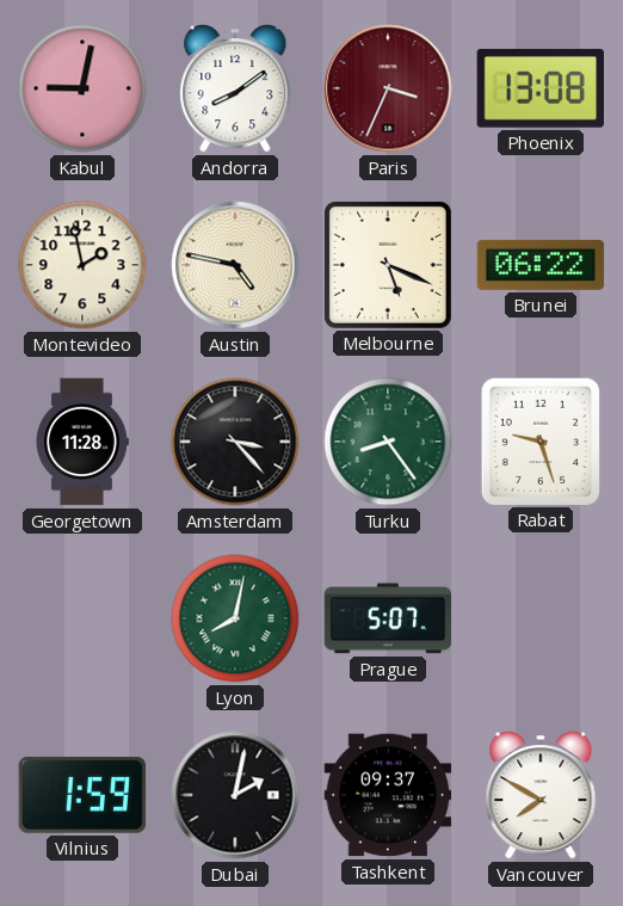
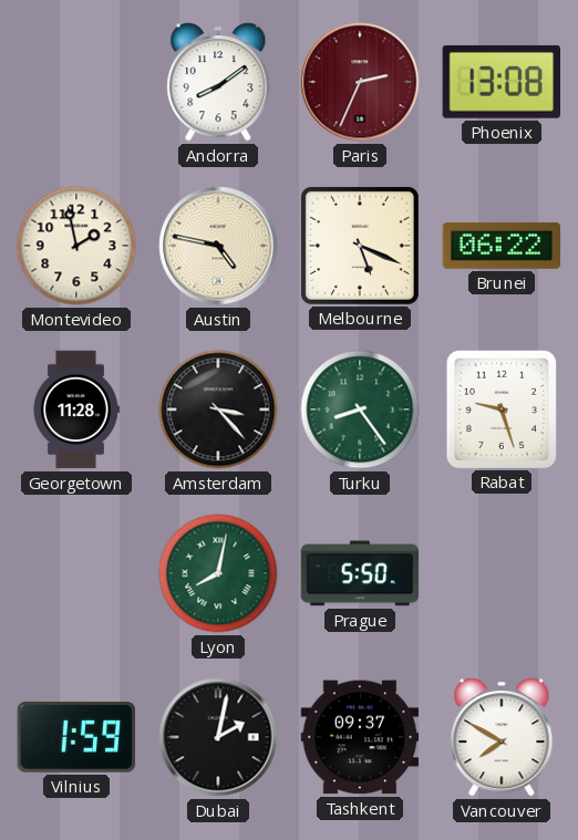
Kabul: 9:02 -> none
Paris: 3:34 -> 2:34
Prague: 5:07 -> 5:50
